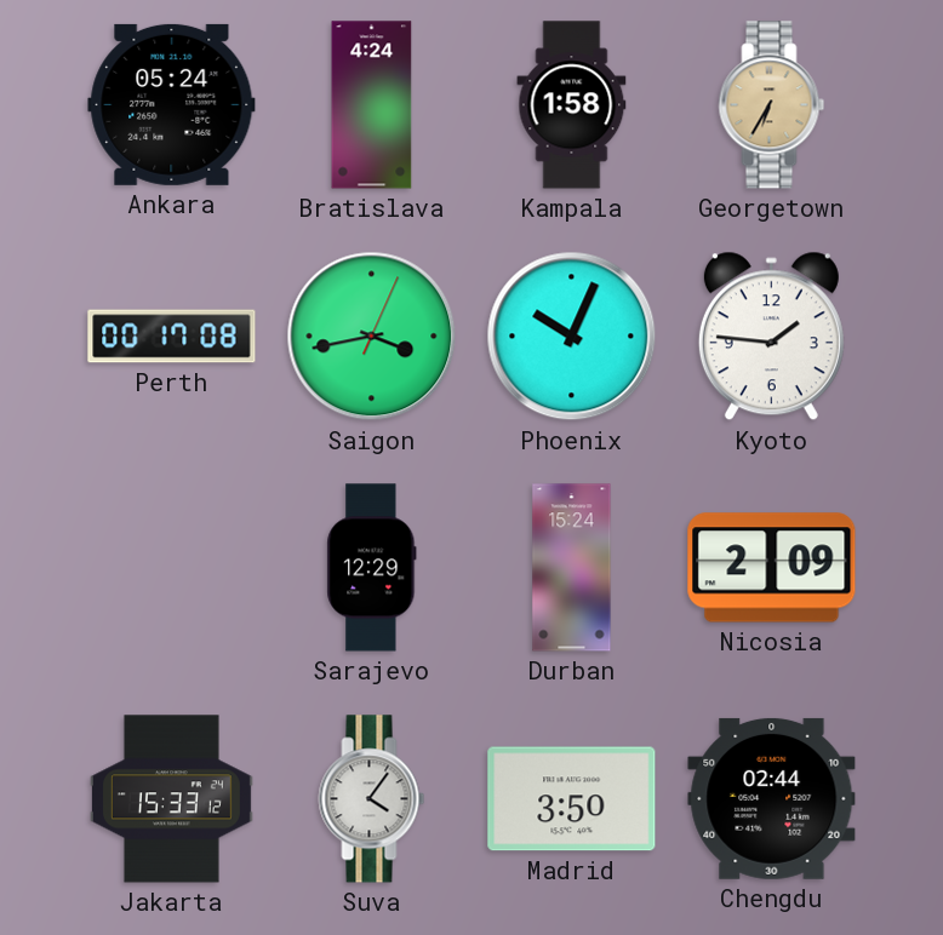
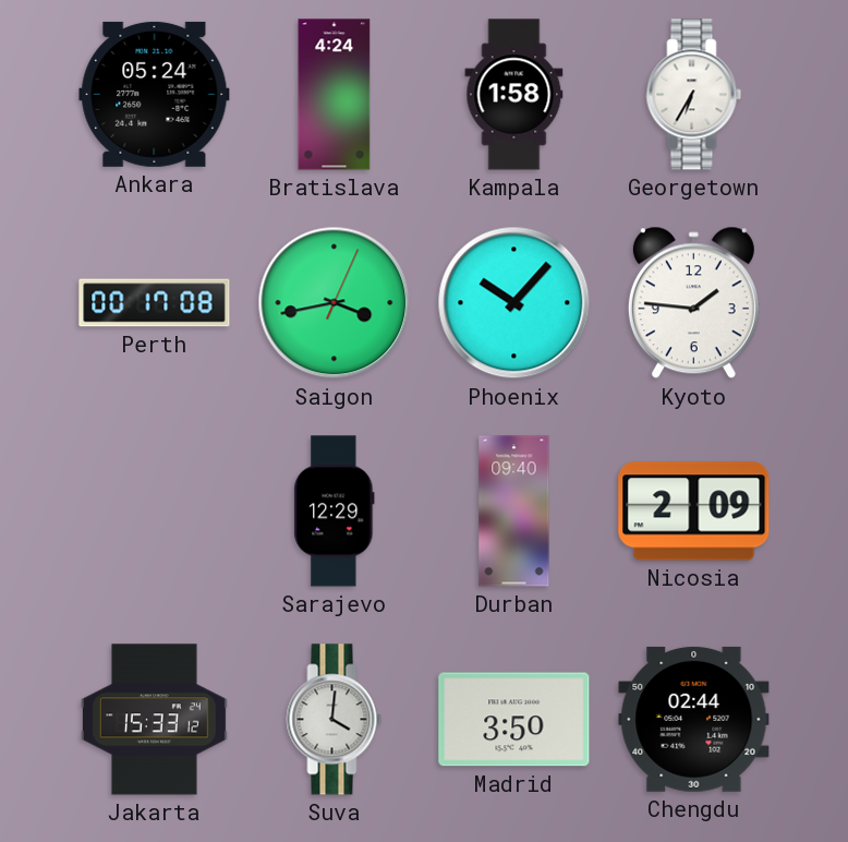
Georgetown dial: champagne -> white
Phoenix: 10:04 -> 10:07
Durban: 15:24 -> 09:40
Suva: 4:06 -> 4:01
